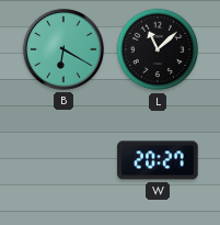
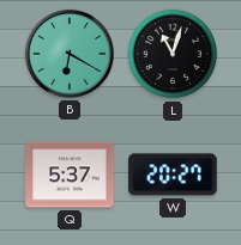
L: 11:08 -> 11:03
Q: none -> 5:37
